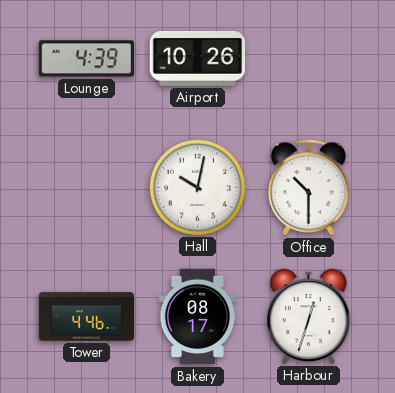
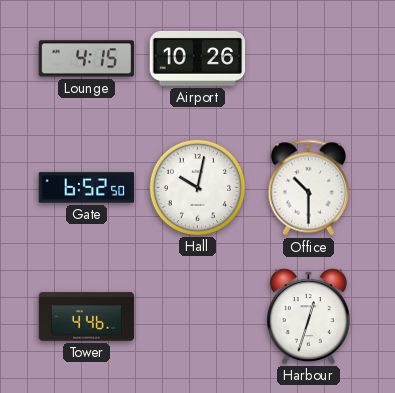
Lounge: 4:39 -> 4:15
Gate: none -> 6:52
Bakery: 08:17 -> none
